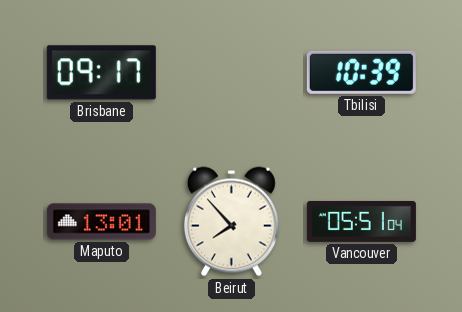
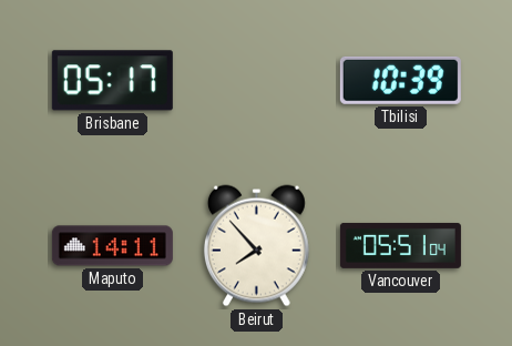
Brisbane: 09:17 -> 05:17
Maputo: 13:01 -> 14:11
